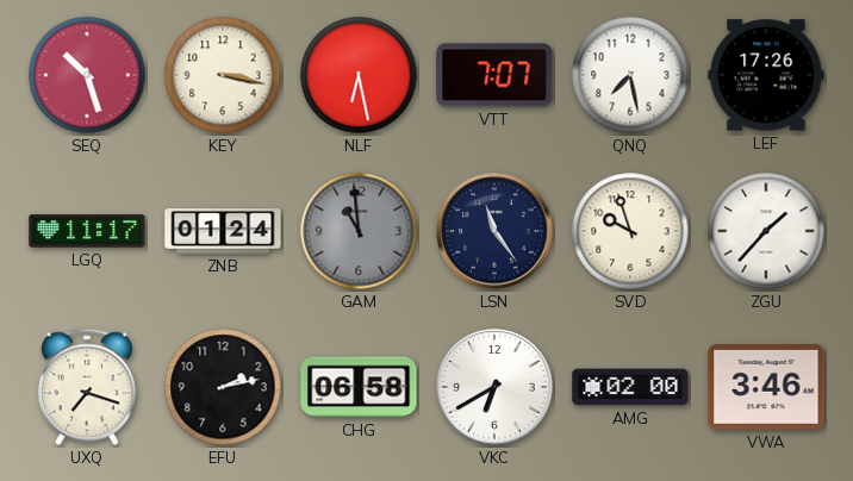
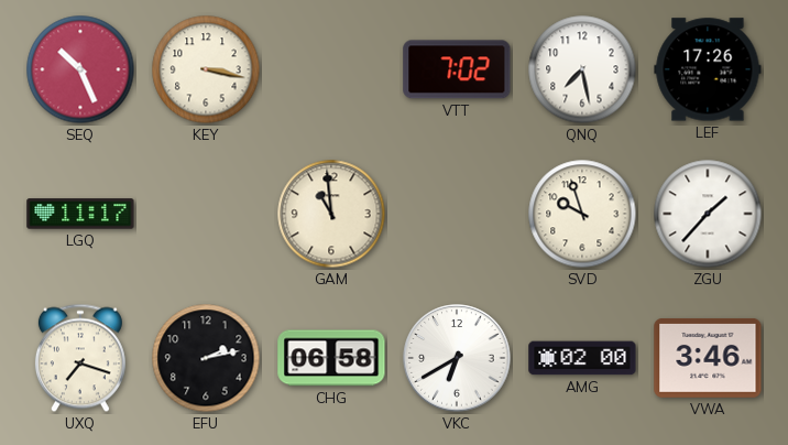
SEQ: 10:27 -> 10:26
NLF: 6:28 -> none
VTT: 7:07 -> 7:02
ZNB: 01:24 -> none
GAM dial: grey -> cream
LSN: 11:24 -> none
